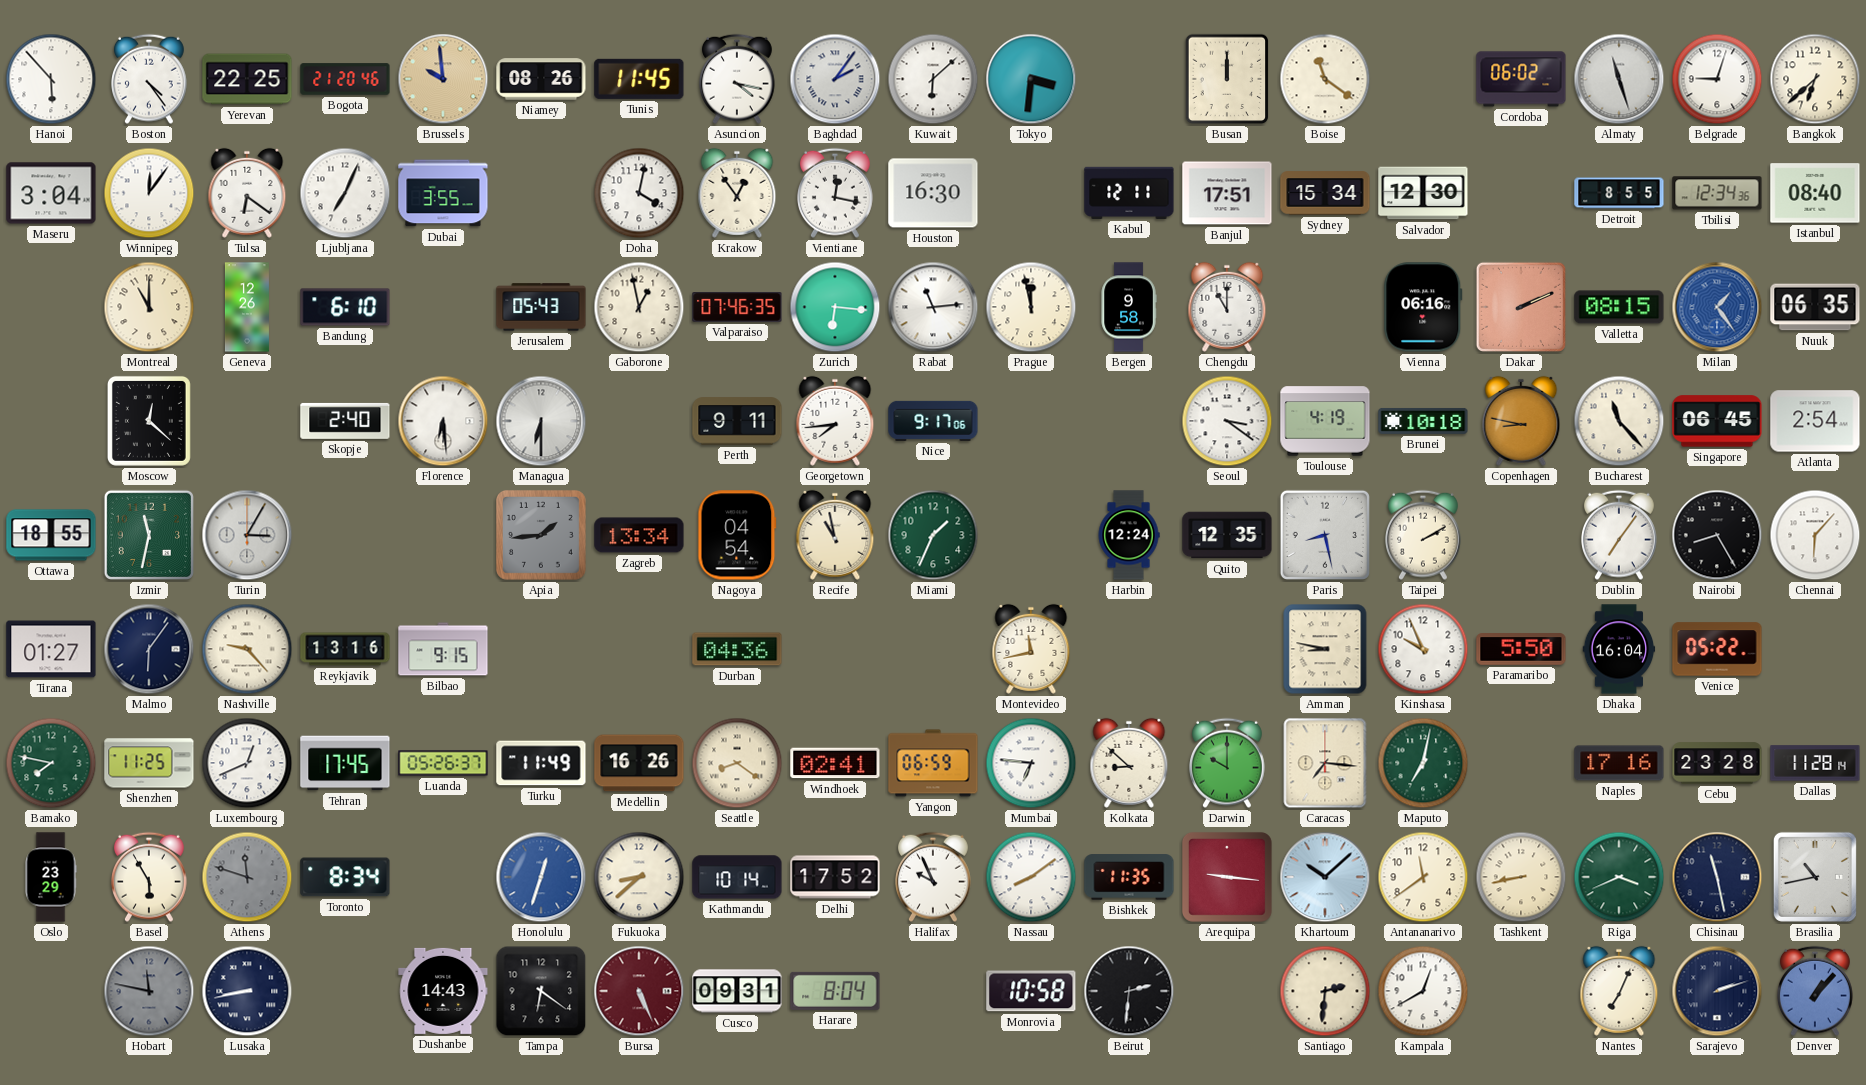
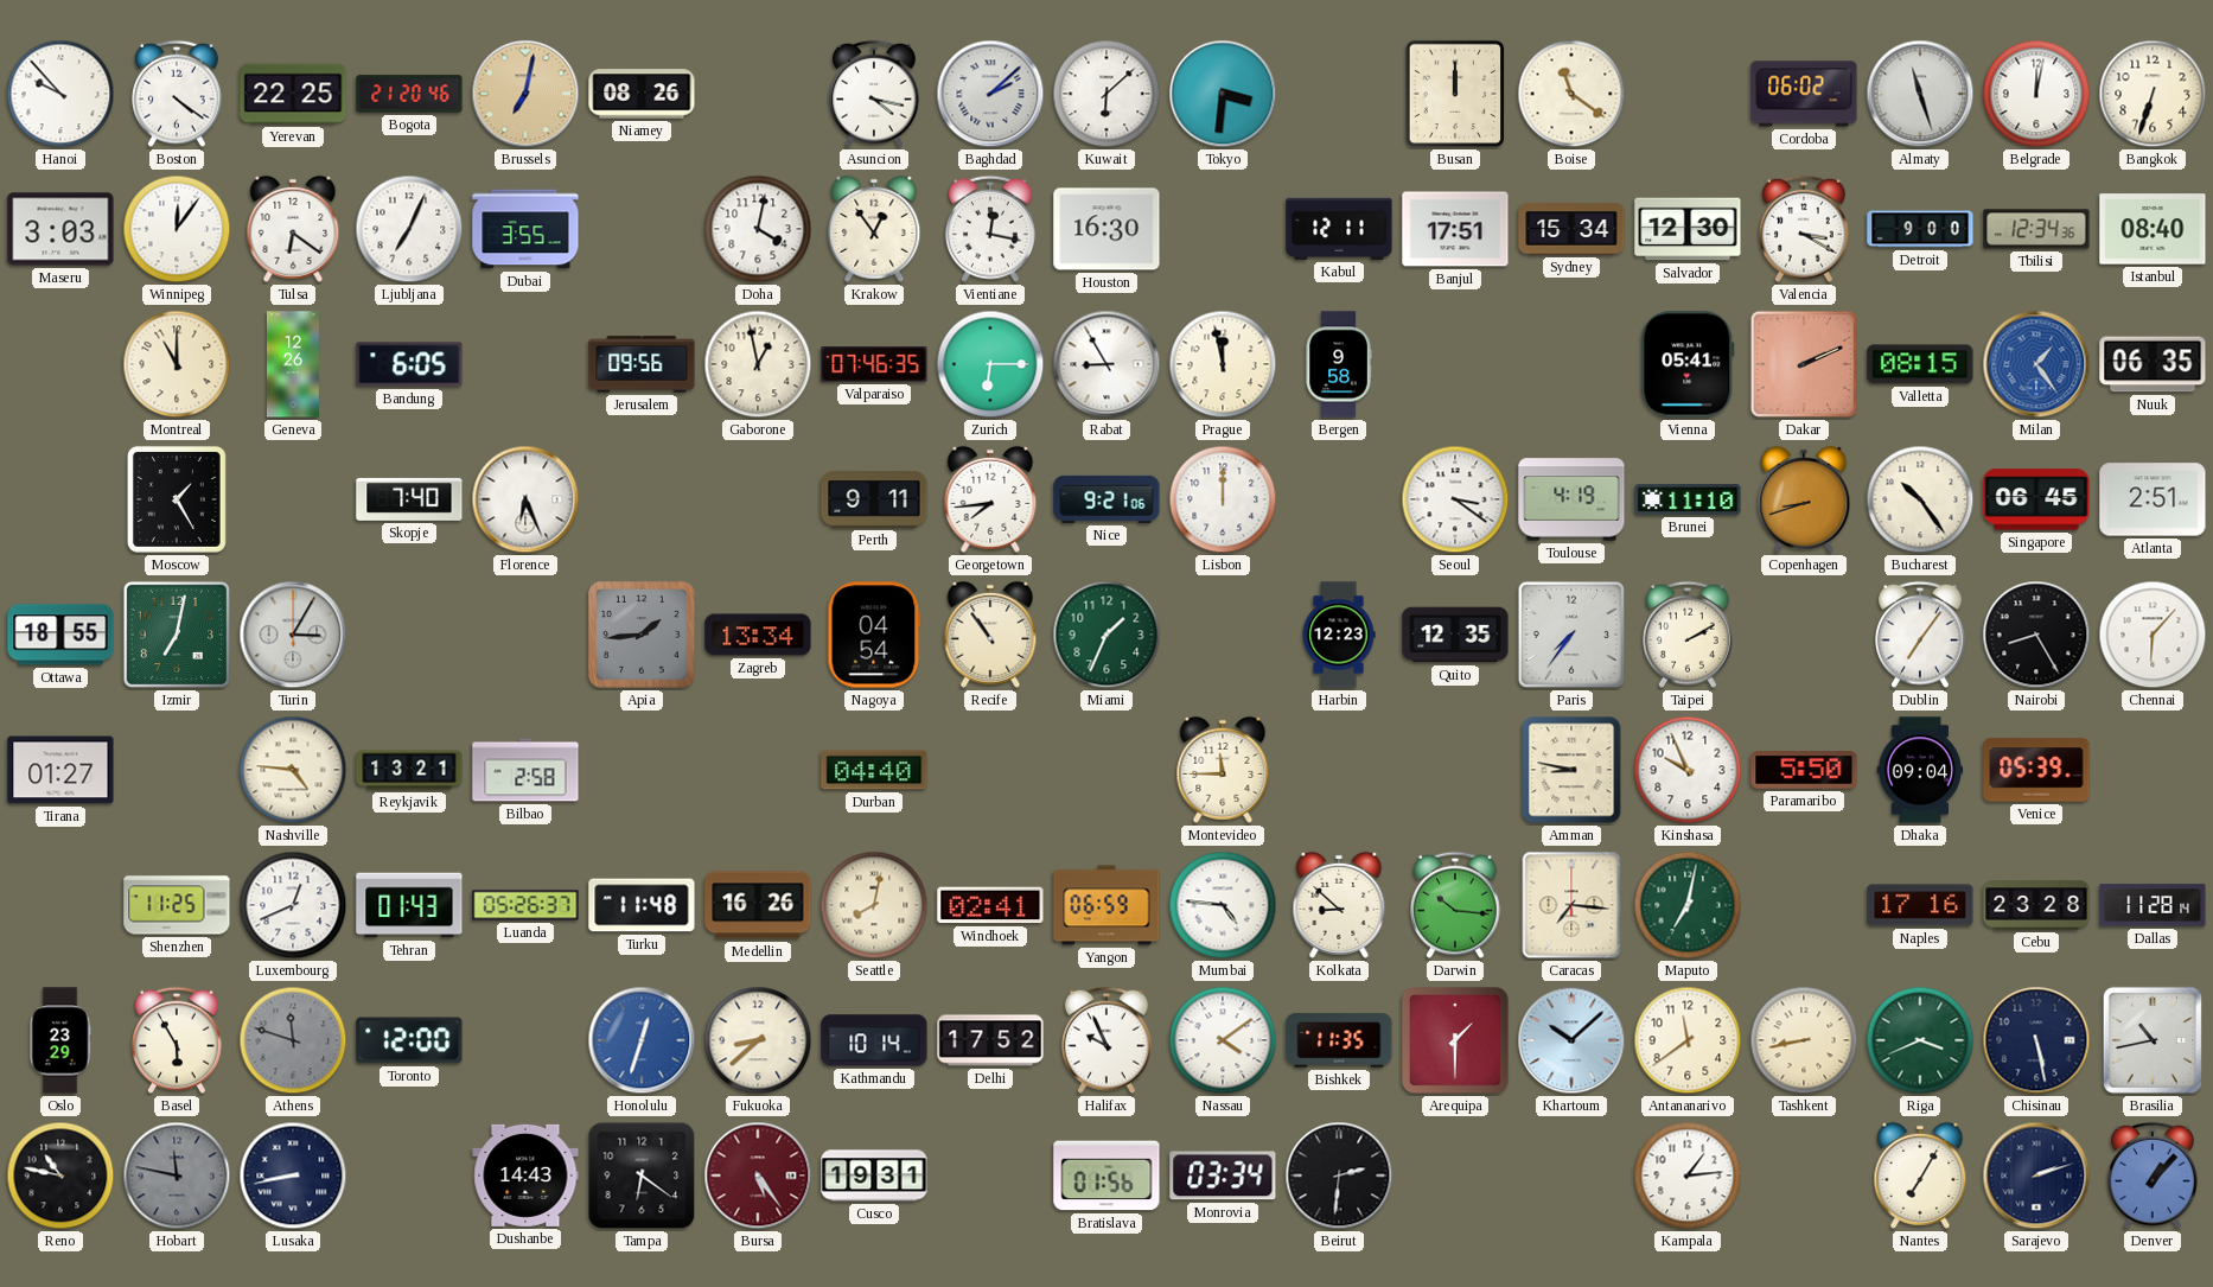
Hanoi: 5:53 -> 9:53
Boston: 4:24 -> 4:21
Brussels: 9:59 -> 7:02
Tunis: 11:45 -> none
Baghdad: 2:06 -> 2:08
Belgrade: 9:03 -> 12:02
Bangkok: 6:38 -> 6:33
Maseru: 3:04 -> 3:03
Valencia: none -> 3:20
Detroit: 8:55 -> 9:00
Bandung: 6:10 -> 6:05
Jerusalem: 05:43 -> 09:56
Zurich: 6:16 -> 6:15
Rabat: 11:14 -> 8:55
Chengdu: 11:00 -> none
Vienna: 06:16 -> 05:41
Moscow: 12:22 -> 1:25
Skopje: 2:40 -> 7:40
Florence: 6:29 -> 6:26
Managua: 6:30 -> none
Nice: 9:17 -> 9:21
Lisbon: none -> 12:00
Brunei: 10:18 -> 11:10
Copenhagen: 8:47 -> 8:42
Bucharest: 11:23 -> 10:24
Atlanta: 2:54 -> 2:51
Izmir: 11:32 -> 7:02
Recife: 10:58 -> 10:54
Harbin: 12:24 -> 12:23
Paris: 8:28 -> 7:36
Malmo: 6:06 -> none
Nashville: 9:23 -> 4:46
Reykjavik: 13:16 -> 13:21
Bilbao: 9:15 -> 2:58
Durban: 04:36 -> 04:40
Montevideo: 11:43 -> 11:45
Dhaka: 16:04 -> 09:04
Venice: 05:22 -> 05:39
Bamako: 7:47 -> none
Tehran: 17:45 -> 01:43
Turku: 11:49 -> 11:48
Seattle: 8:21 -> 8:02
Mumbai: 6:46 -> 4:46
Darwin: 10:00 -> 10:16
Toronto: 8:34 -> 12:00
Nassau: 8:09 -> 4:09
Arequipa: 9:16 -> 1:30
Chisinau: 11:28 -> 5:28
Reno: none -> 10:47
Bursa: 5:26 -> 5:24
Cusco: 09:31 -> 19:31
Harare: 8:04 -> none
Bratislava: none -> 01:56
Monrovia: 10:58 -> 03:34
Santiago: 2:31 -> none
Kampala: 12:40 -> 1:14
Nantes: 7:04 -> 7:05
